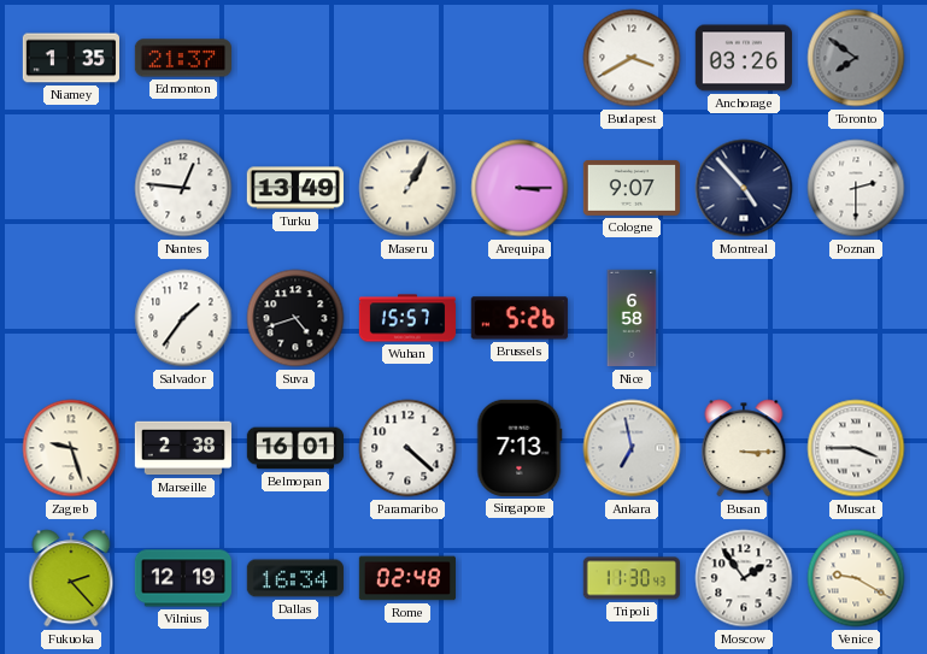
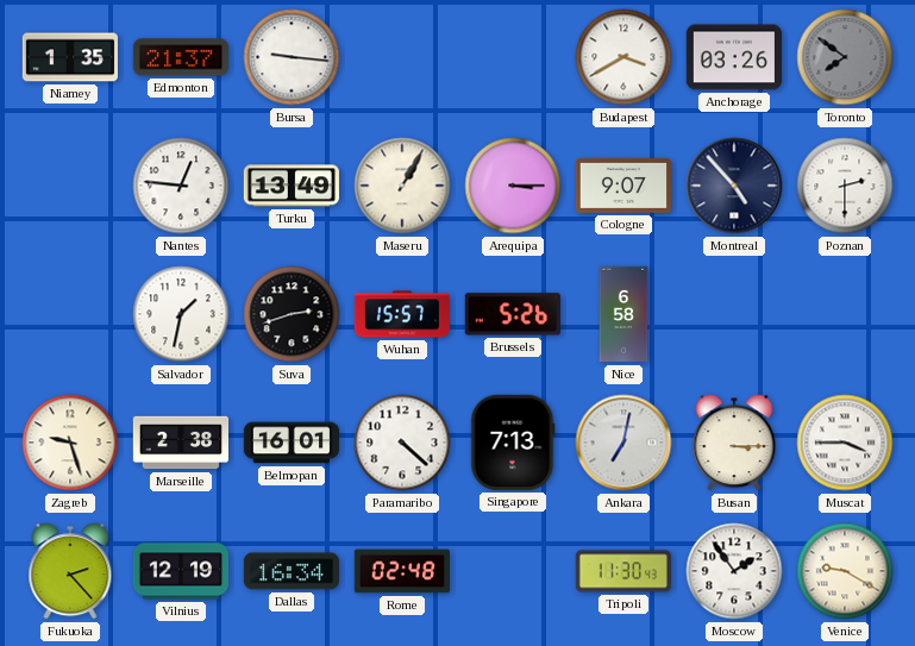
Bursa: none -> 9:16
Salvador: 1:36 -> 1:32
Suva: 4:42 -> 2:42
Ankara: 6:58 -> 7:02
